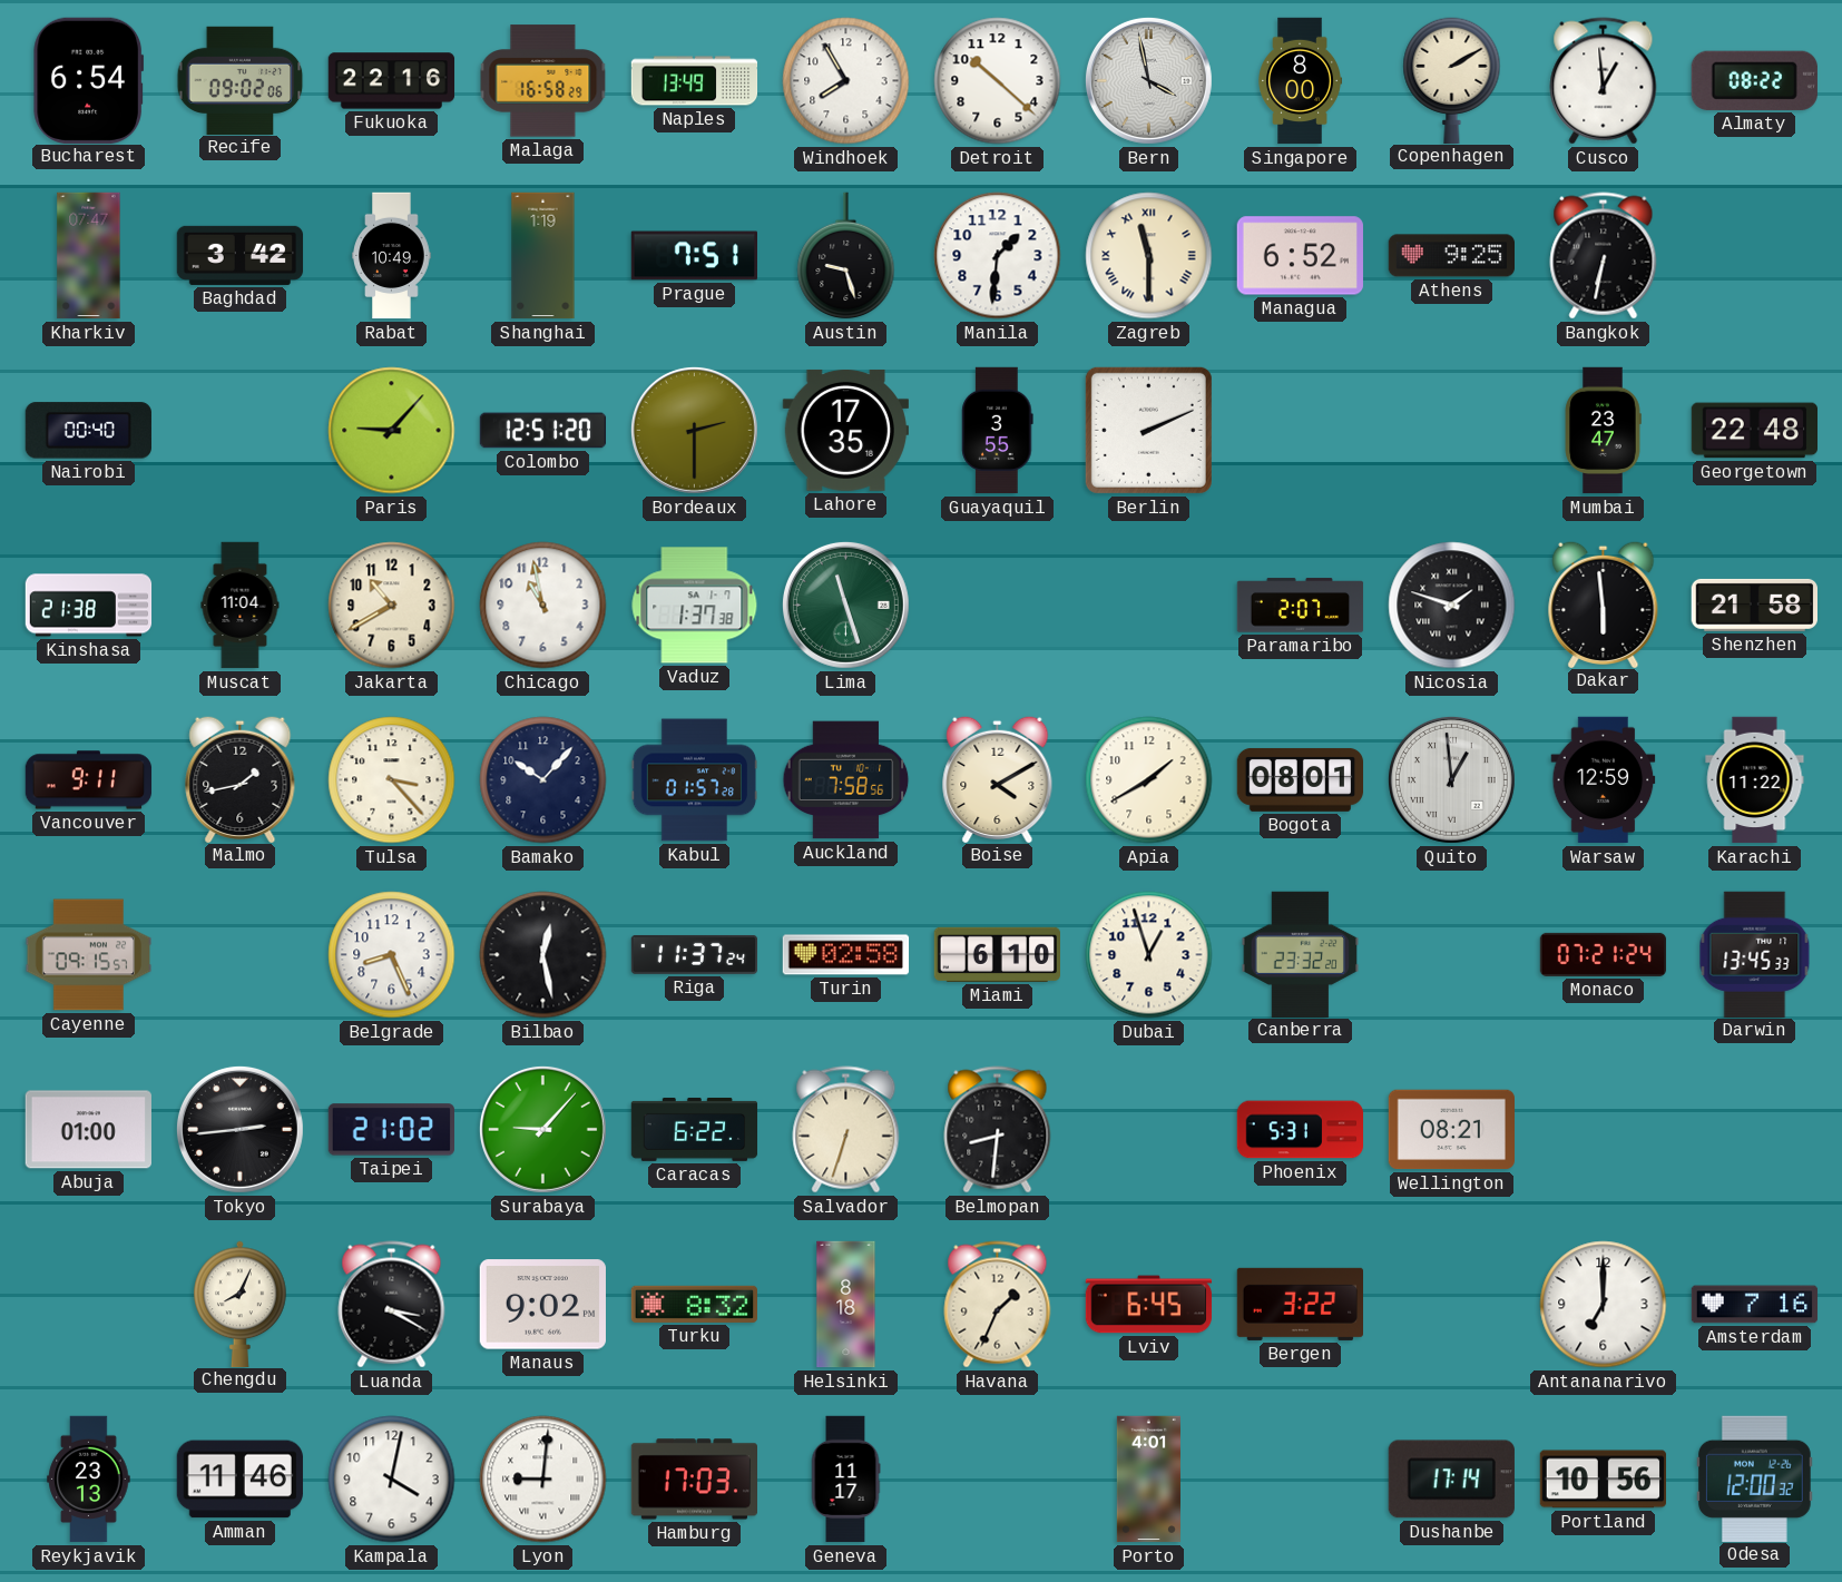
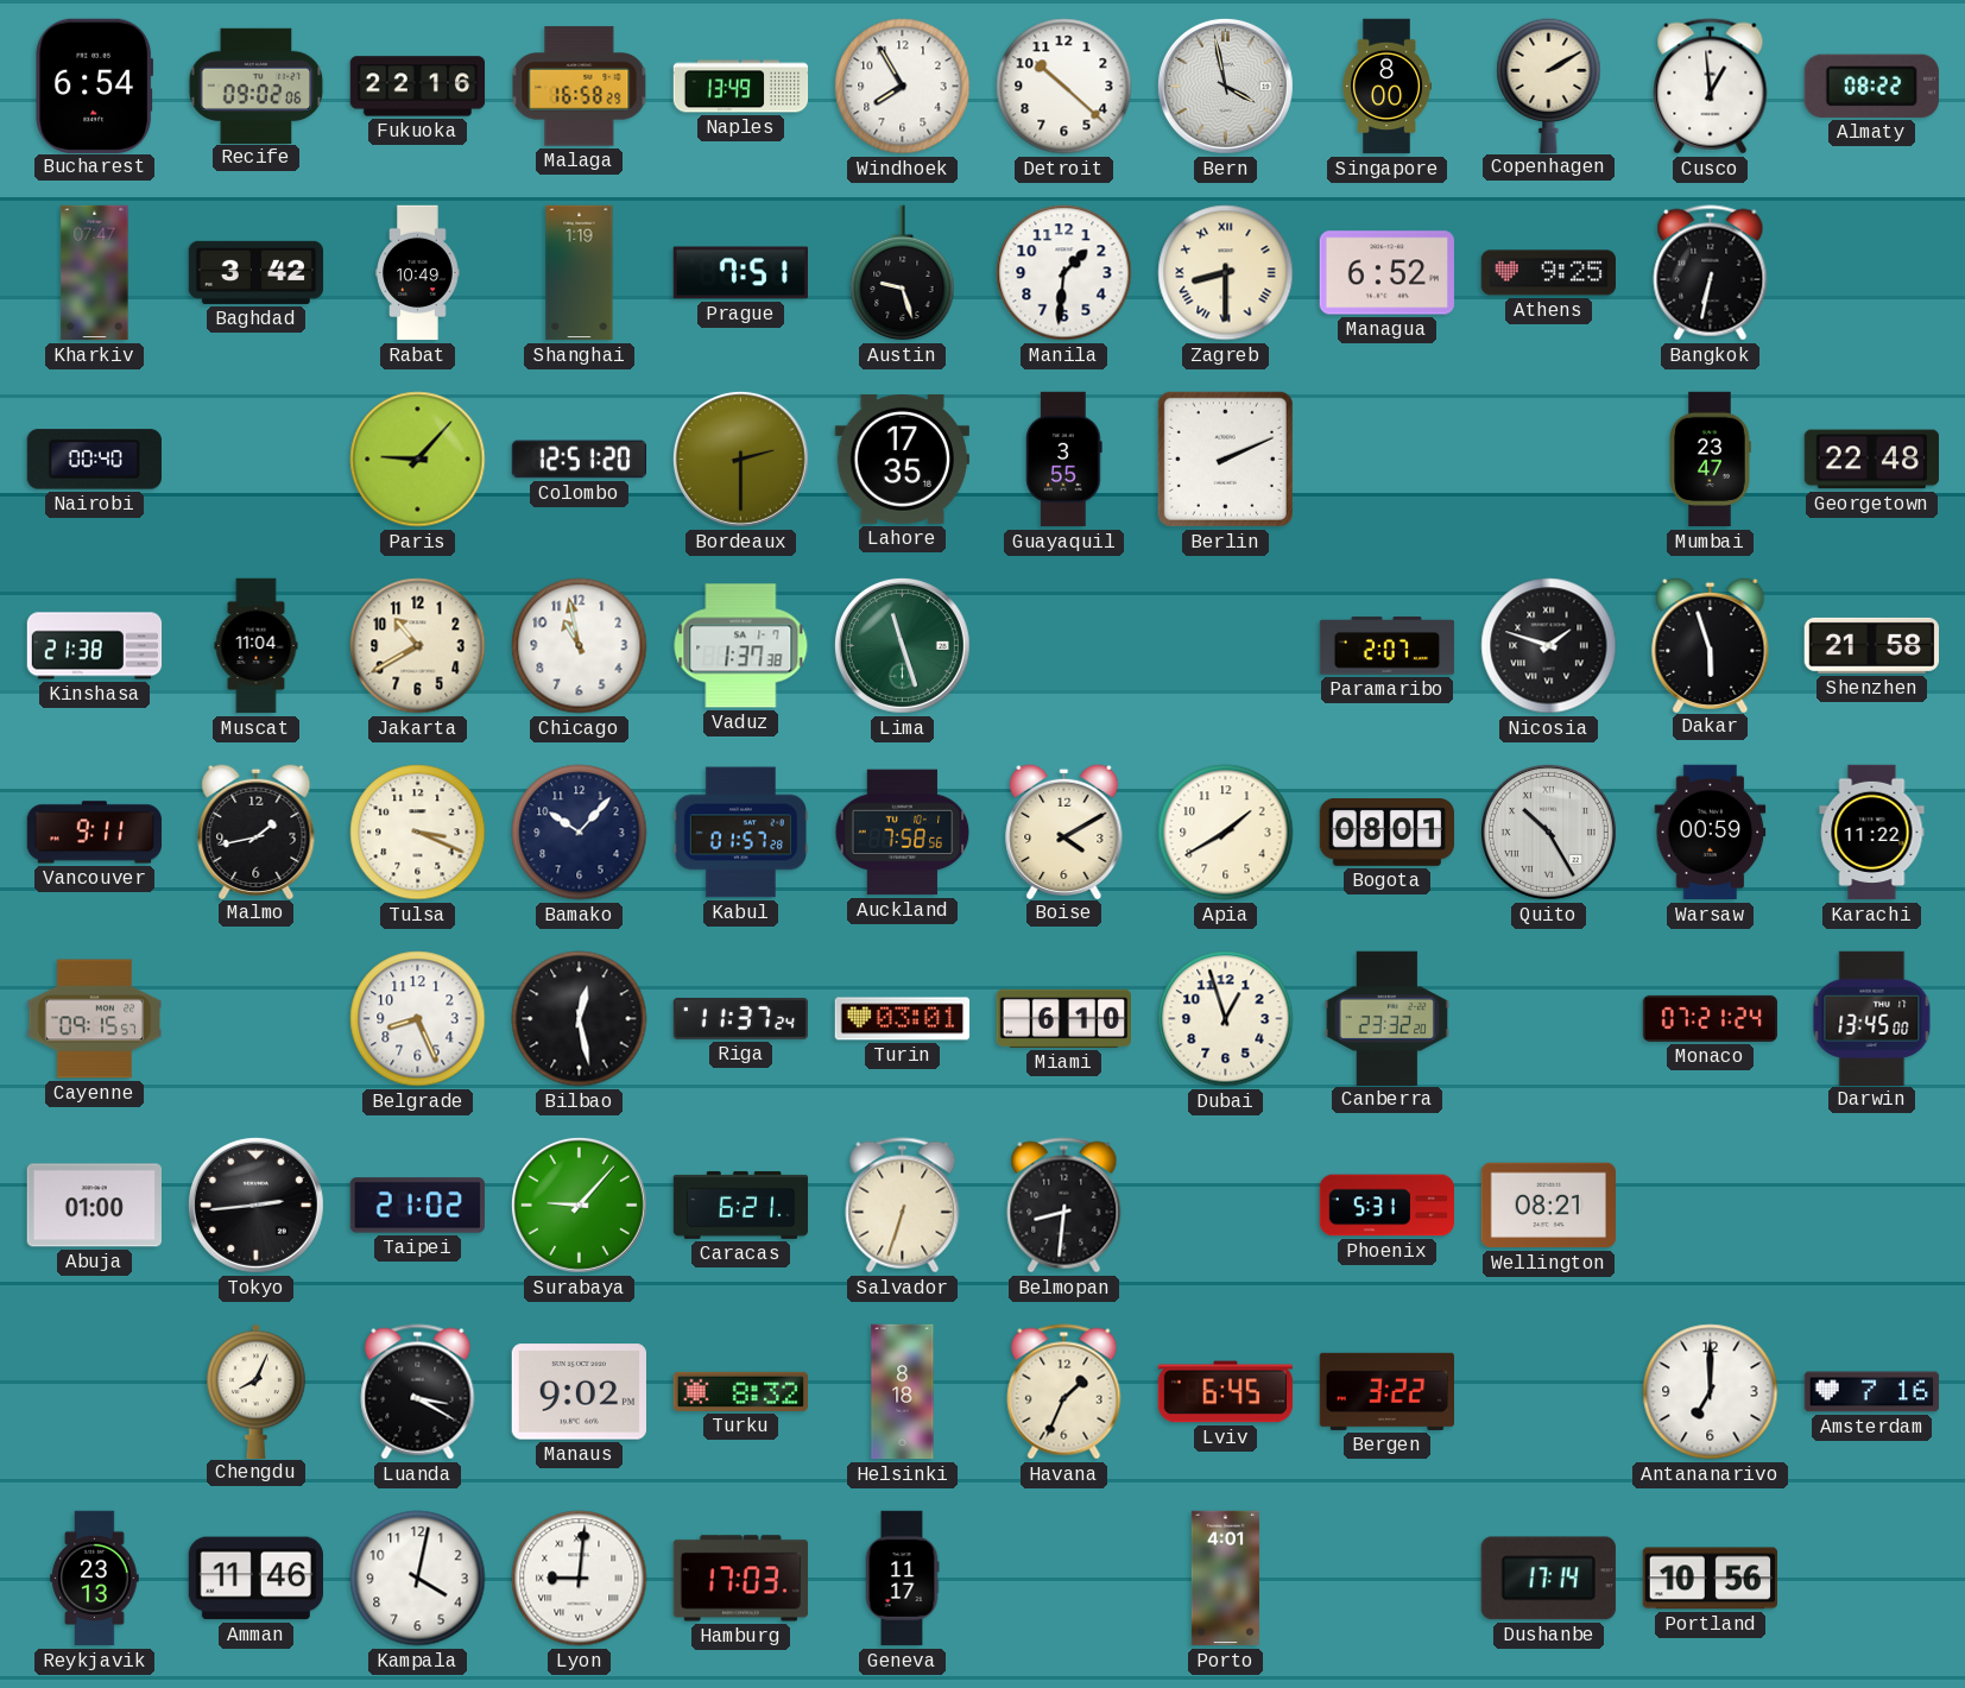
Zagreb: 11:30 -> 8:30
Dakar: 5:59 -> 5:57
Tulsa: 3:23 -> 3:19
Quito: 12:59 -> 10:25
Warsaw: 12:59 -> 00:59
Turin: 02:58 -> 03:01
Darwin: 13:45:33 -> 13:45:00
Caracas: 6:22 -> 6:21
Odesa: 12:00 -> none
